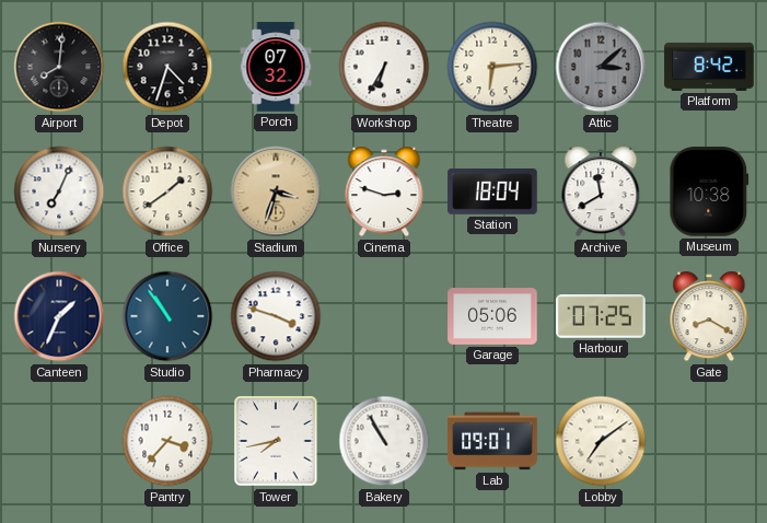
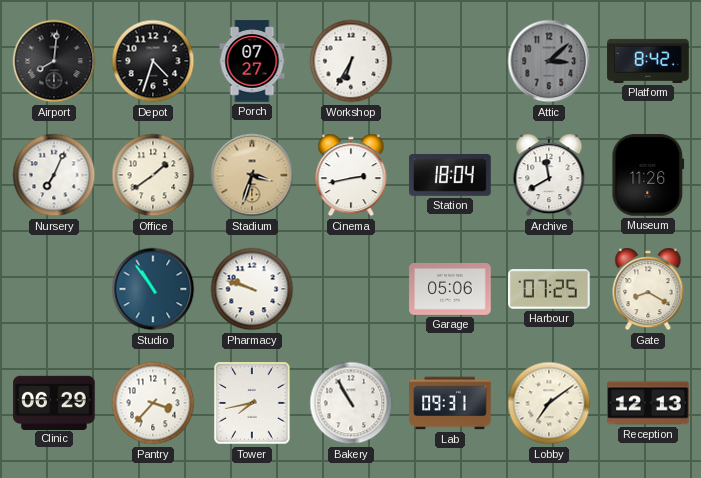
Porch: 07:32 -> 07:27
Theatre: 6:14 -> none
Cinema: 2:48 -> 2:43
Museum: 10:38 -> 11:26
Canteen: 1:34 -> none
Pharmacy: 3:48 -> 9:48
Clinic: none -> 06:29
Lab: 09:01 -> 09:31
Reception: none -> 12:13
